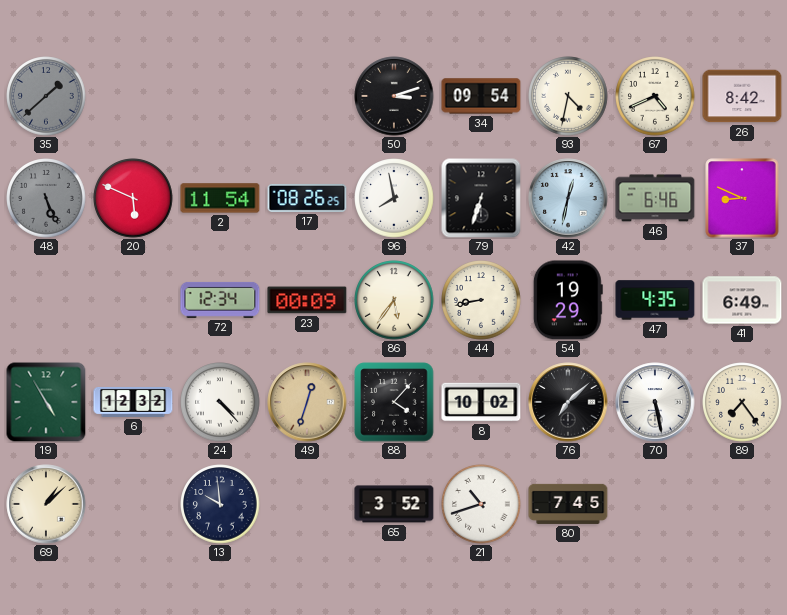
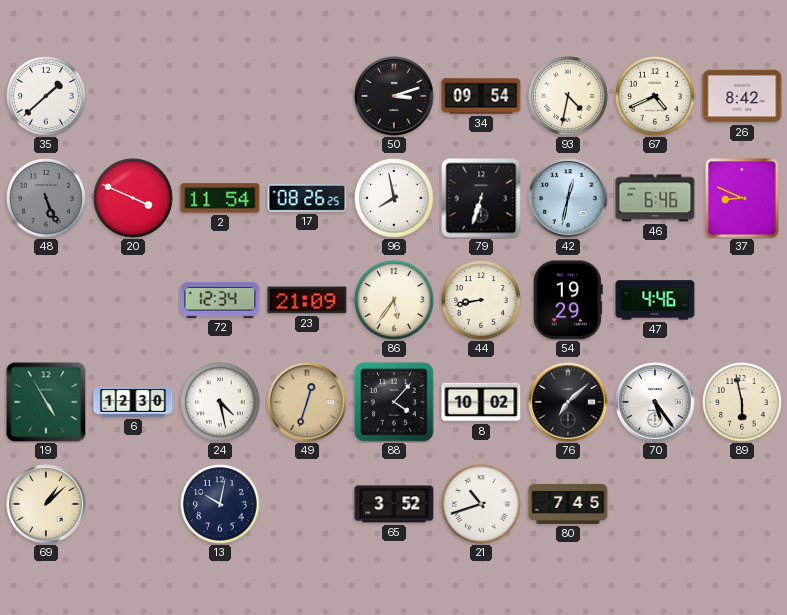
35 dial: grey -> white
20: 5:49 -> 3:49
23: 00:09 -> 21:09
47: 4:35 -> 4:46
41: 6:49 -> none
6: 12:32 -> 12:30
24: 4:23 -> 4:28
70: 5:28 -> 5:24
89: 7:24 -> 5:58
13: 9:59 -> 10:02
